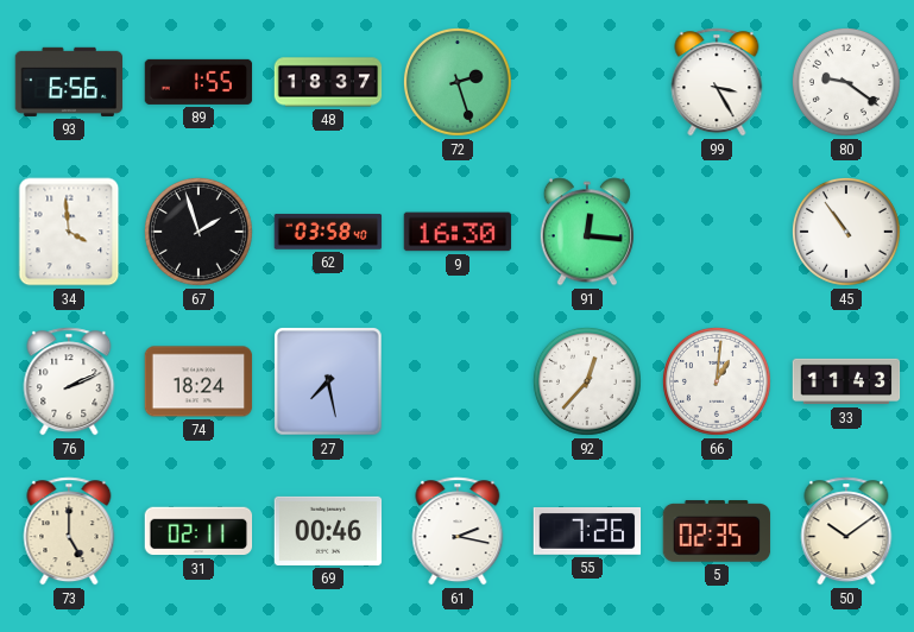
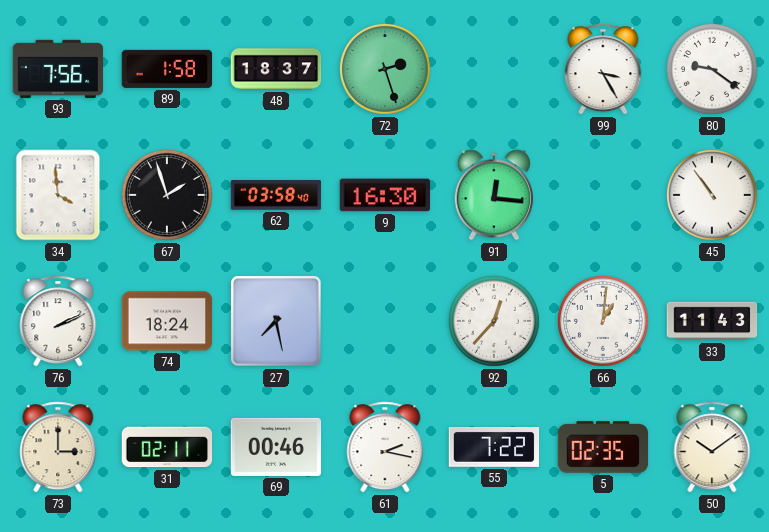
93: 6:56 -> 7:56
89: 1:55 -> 1:58
73: 5:00 -> 3:00
55: 7:26 -> 7:22
